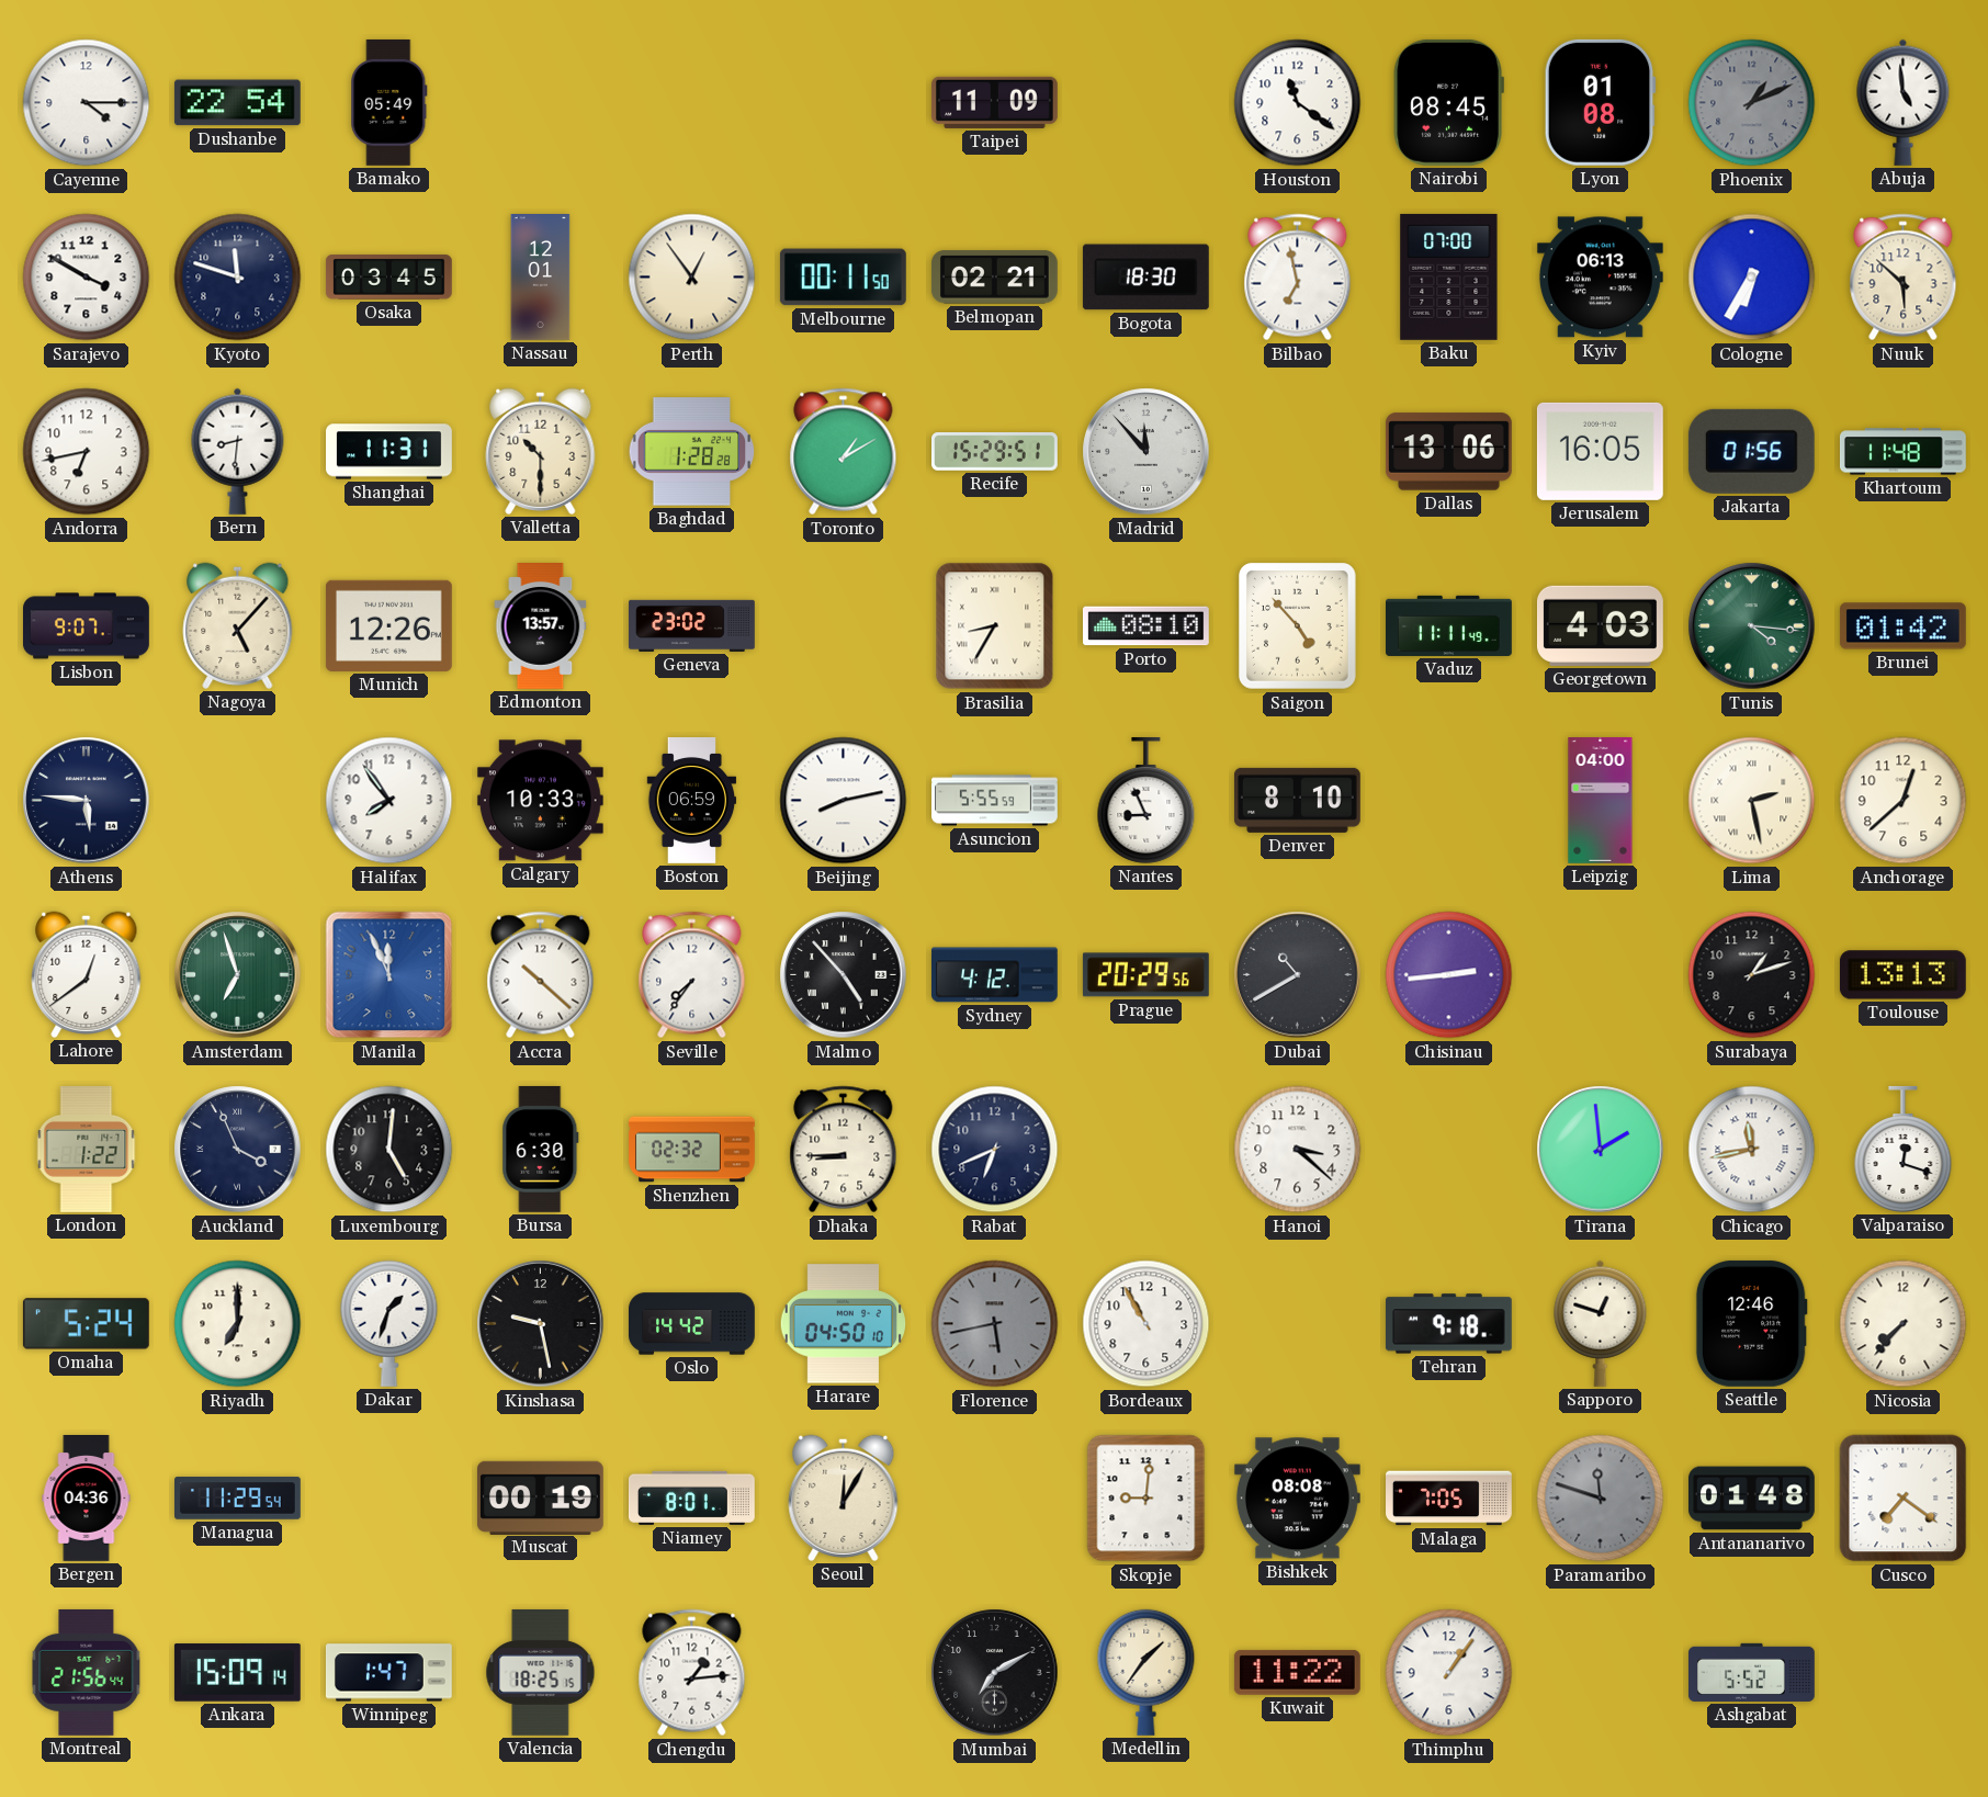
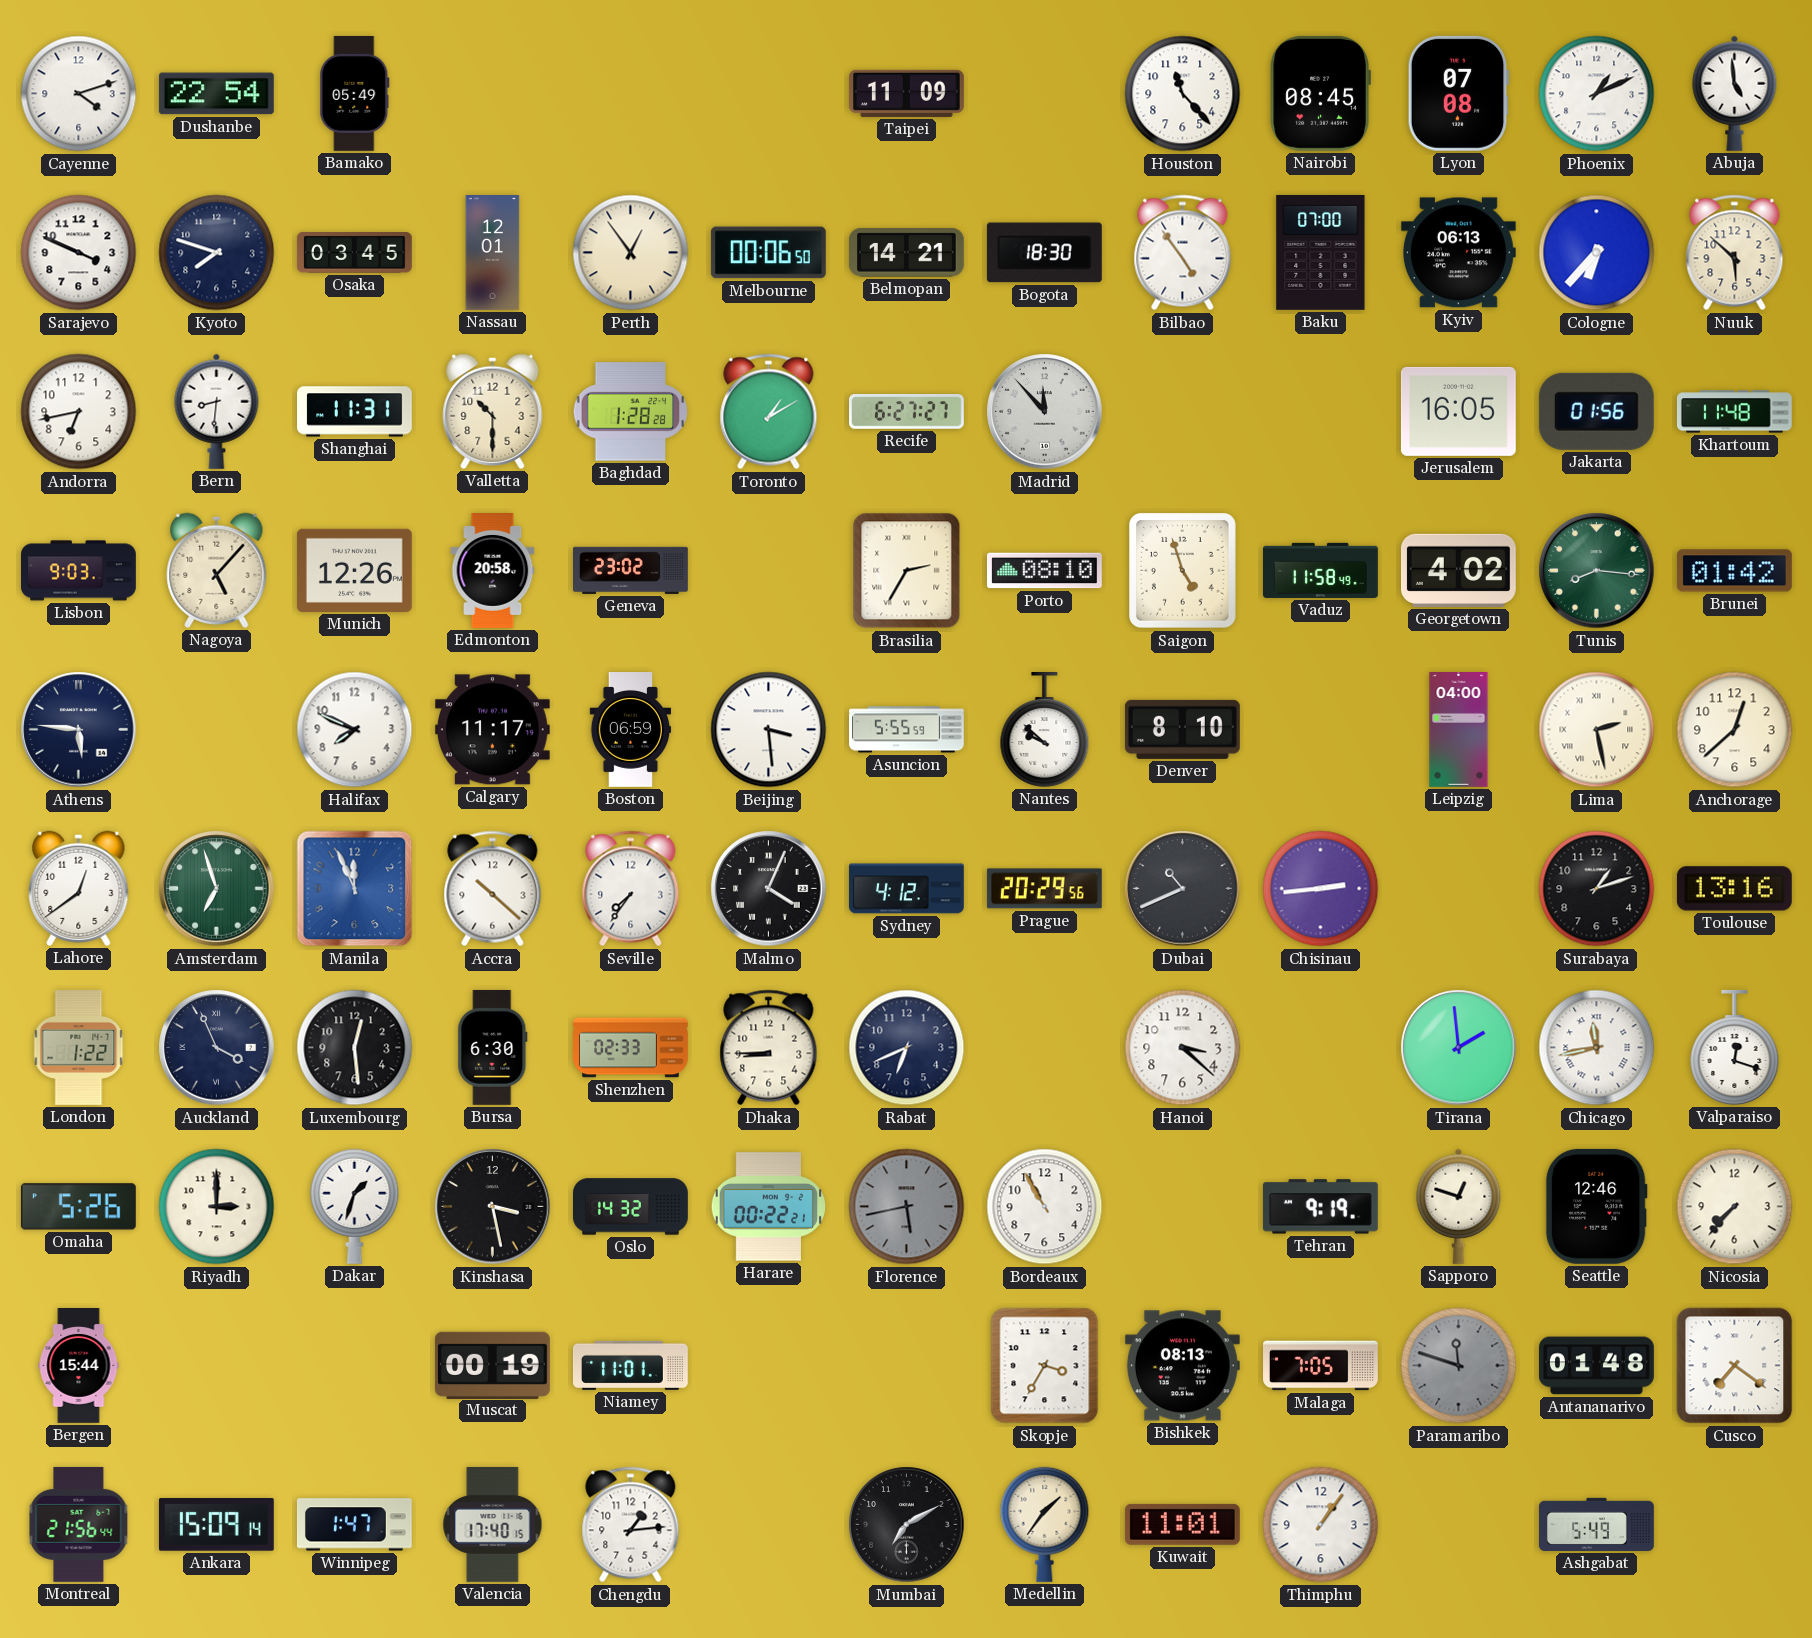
Cayenne: 4:15 -> 4:12
Houston: 11:21 -> 11:23
Lyon: 01:08 -> 07:08
Phoenix dial: grey -> white
Sarajevo: 3:50 -> 3:49
Kyoto: 11:48 -> 7:48
Melbourne: 00:11 -> 00:06
Belmopan: 02:21 -> 14:21
Bilbao: 6:58 -> 4:54
Cologne: 6:35 -> 6:37
Recife: 15:29 -> 6:27
Dallas: 13:06 -> none
Lisbon: 9:07 -> 9:03
Edmonton: 13:57 -> 20:58
Brasilia: 8:35 -> 2:35
Saigon: 4:53 -> 4:57
Vaduz: 11:11 -> 11:58
Georgetown: 4:03 -> 4:02
Tunis: 4:16 -> 8:16
Halifax: 7:54 -> 7:49
Calgary: 10:33 -> 11:17
Beijing: 8:13 -> 3:29
Nantes: 8:56 -> 9:52
Malmo: 4:53 -> 4:04
Dubai: 10:40 -> 10:41
Toulouse: 13:13 -> 13:16
Luxembourg: 5:01 -> 12:29
Shenzhen: 02:32 -> 02:33
Omaha: 5:24 -> 5:26
Riyadh: 7:00 -> 3:00
Kinshasa: 9:28 -> 3:28
Oslo: 14:42 -> 14:32
Harare: 04:50 -> 00:22
Tehran: 9:18 -> 9:19
Bergen: 04:36 -> 15:44
Managua: 11:29 -> none
Niamey: 8:01 -> 11:01
Seoul: 12:05 -> none
Skopje: 9:01 -> 3:35
Bishkek: 08:08 -> 08:13
Valencia: 18:25 -> 17:40
Kuwait: 11:22 -> 11:01
Ashgabat: 5:52 -> 5:49
